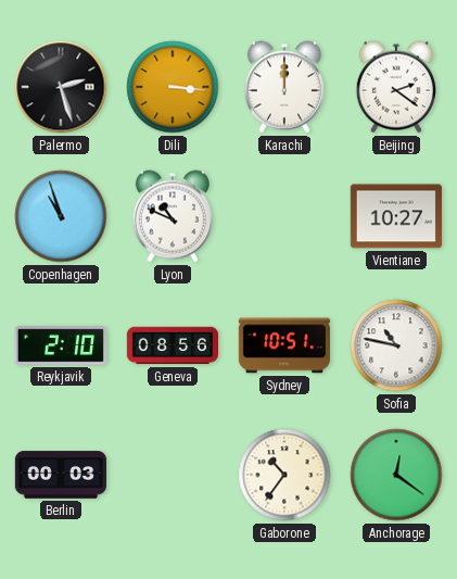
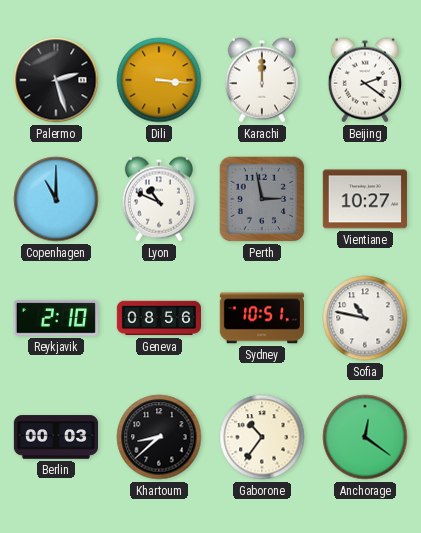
Copenhagen: 10:57 -> 11:00
Perth: none -> 2:58
Khartoum: none -> 8:38
